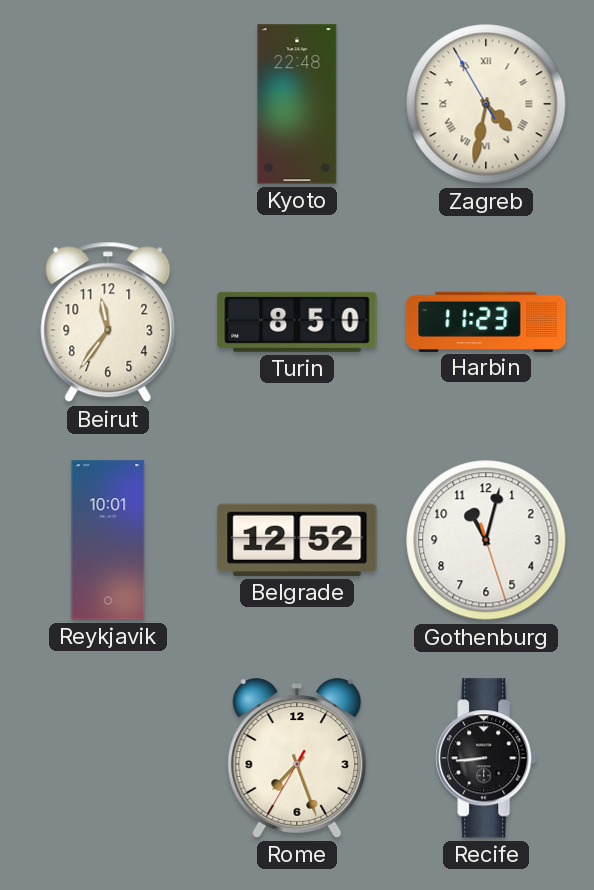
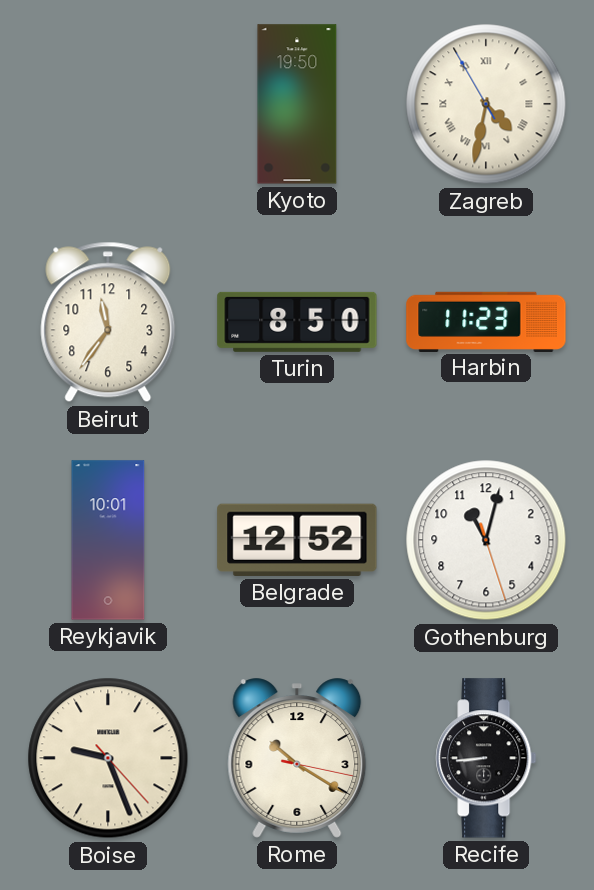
Kyoto: 22:48 -> 19:50
Boise: none -> 9:26
Rome: 7:26 -> 10:20
